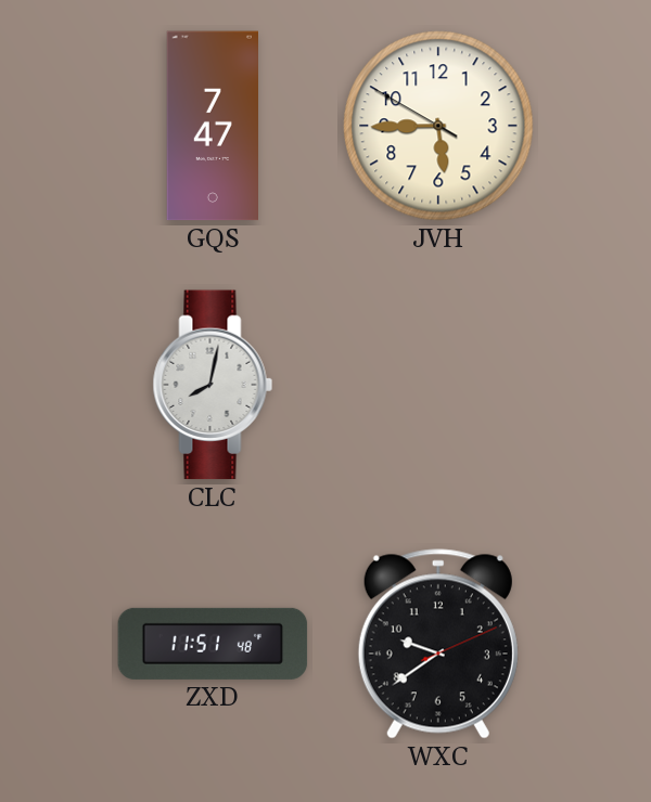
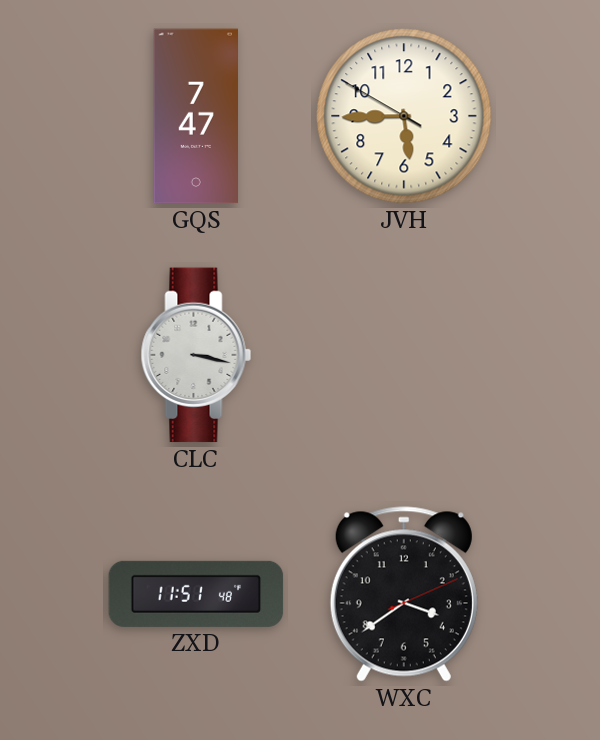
CLC: 8:02 -> 3:17
WXC: 9:39 -> 3:39
